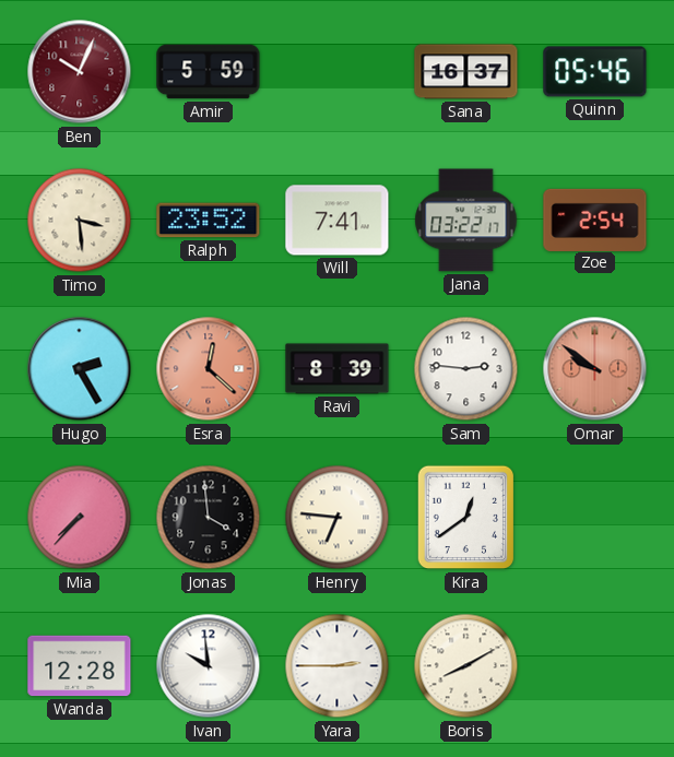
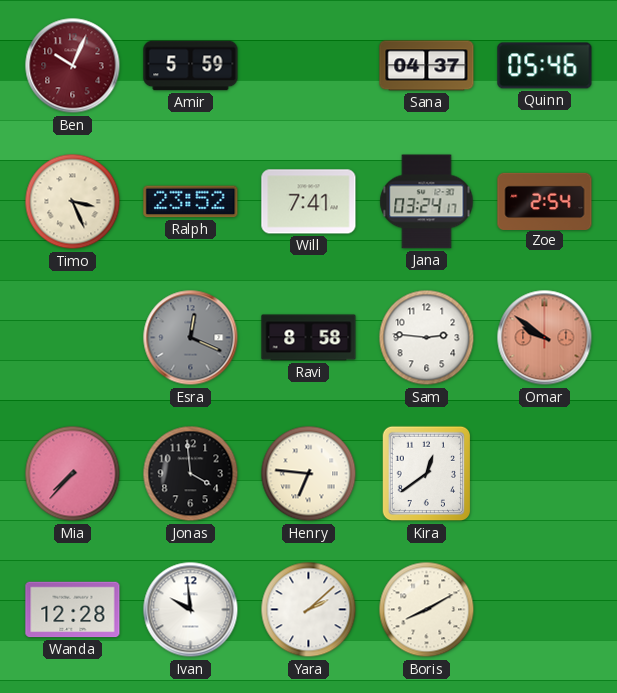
Sana: 16:37 -> 04:37
Timo: 3:29 -> 3:26
Jana: 03:22 -> 03:24
Hugo: 2:25 -> none
Esra: 12:22 -> 12:19
Esra dial: salmon -> grey
Ravi: 8:39 -> 8:58
Yara: 2:45 -> 2:08
